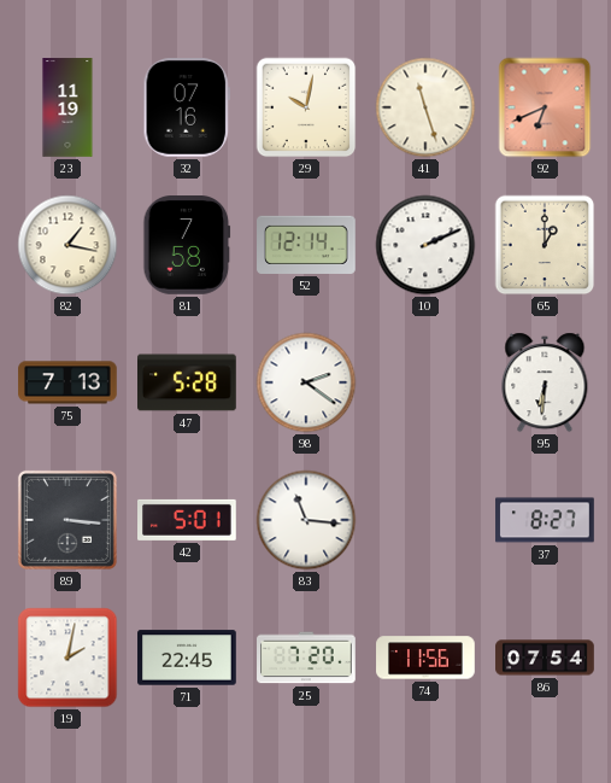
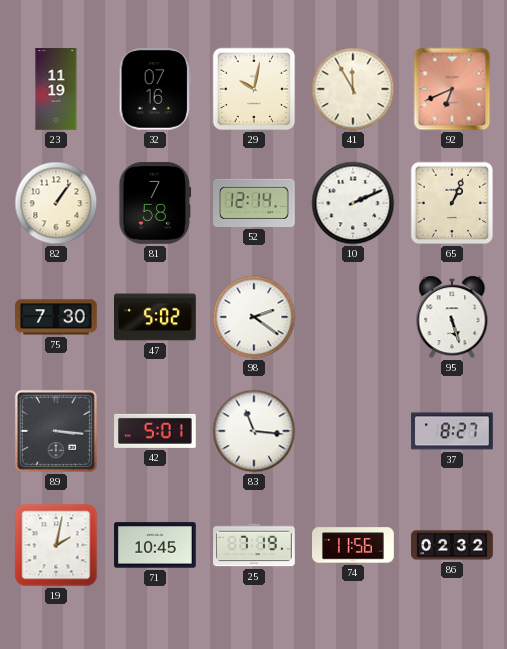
41: 11:27 -> 11:55
82: 1:17 -> 1:06
65: 1:00 -> 1:04
75: 7:13 -> 7:30
47: 5:28 -> 5:02
95: 6:31 -> 5:27
71: 22:45 -> 10:45
25: 7:20 -> 7:19
86: 07:54 -> 02:32
